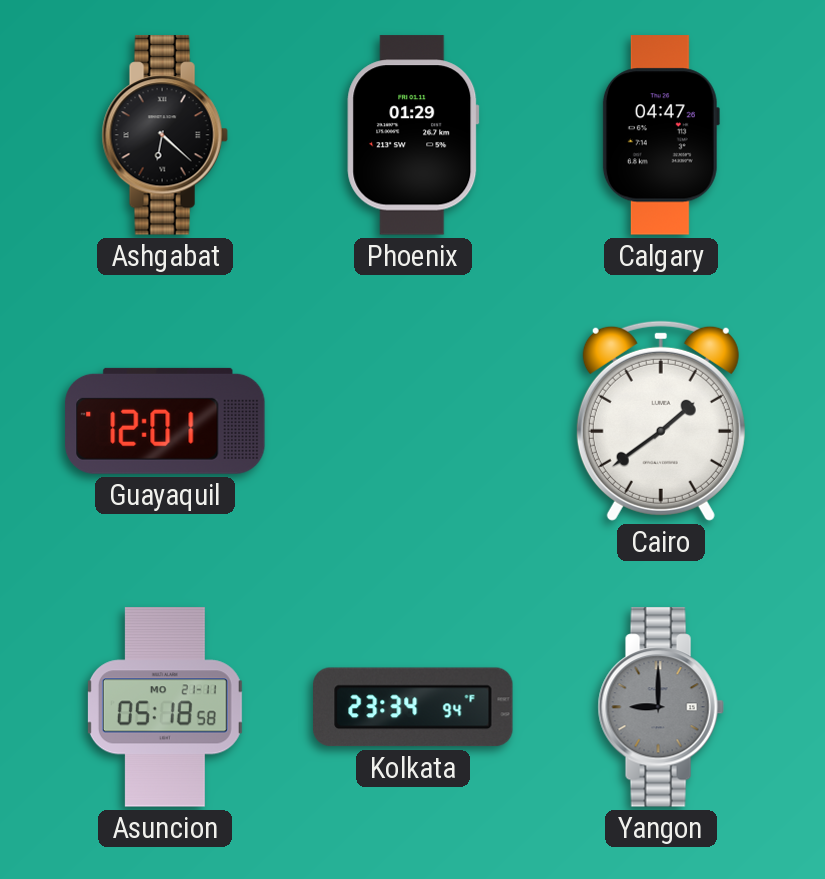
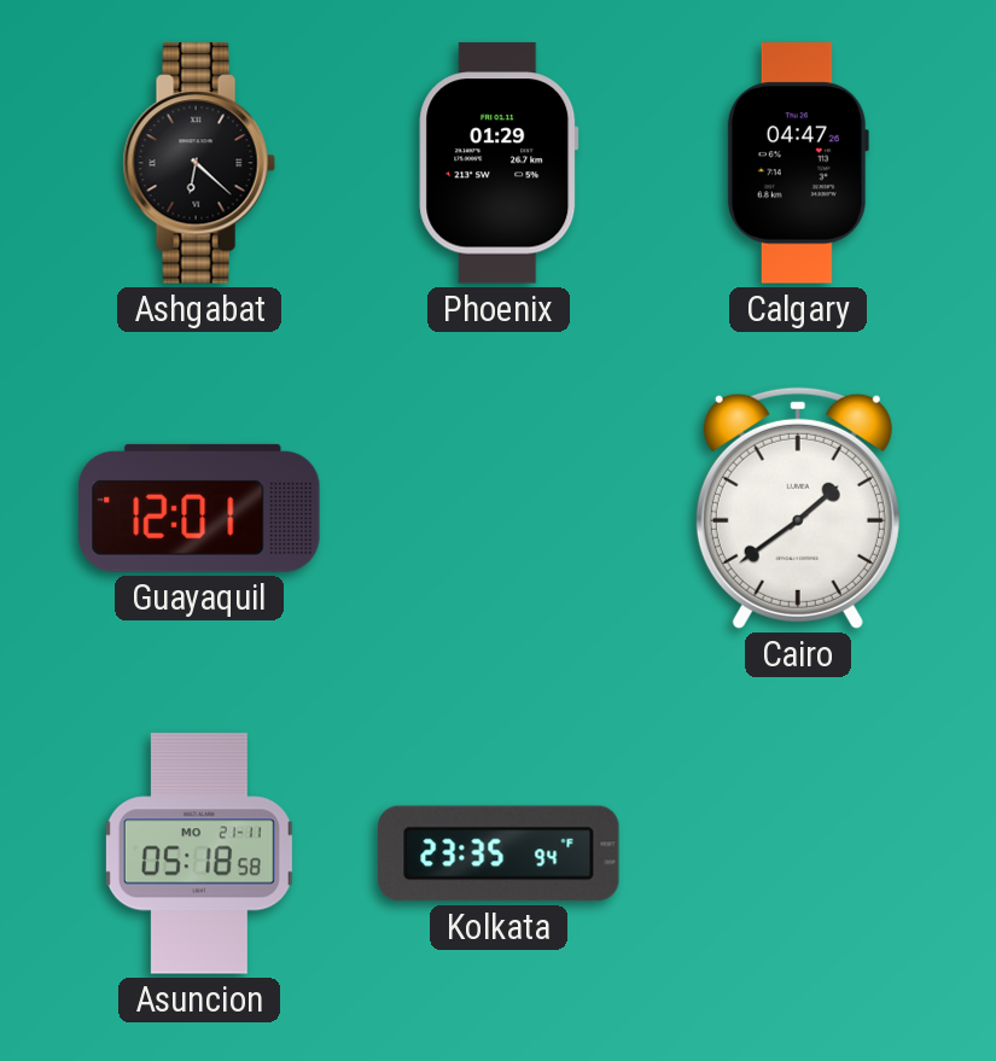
Kolkata: 23:34 -> 23:35
Yangon: 9:00 -> none
